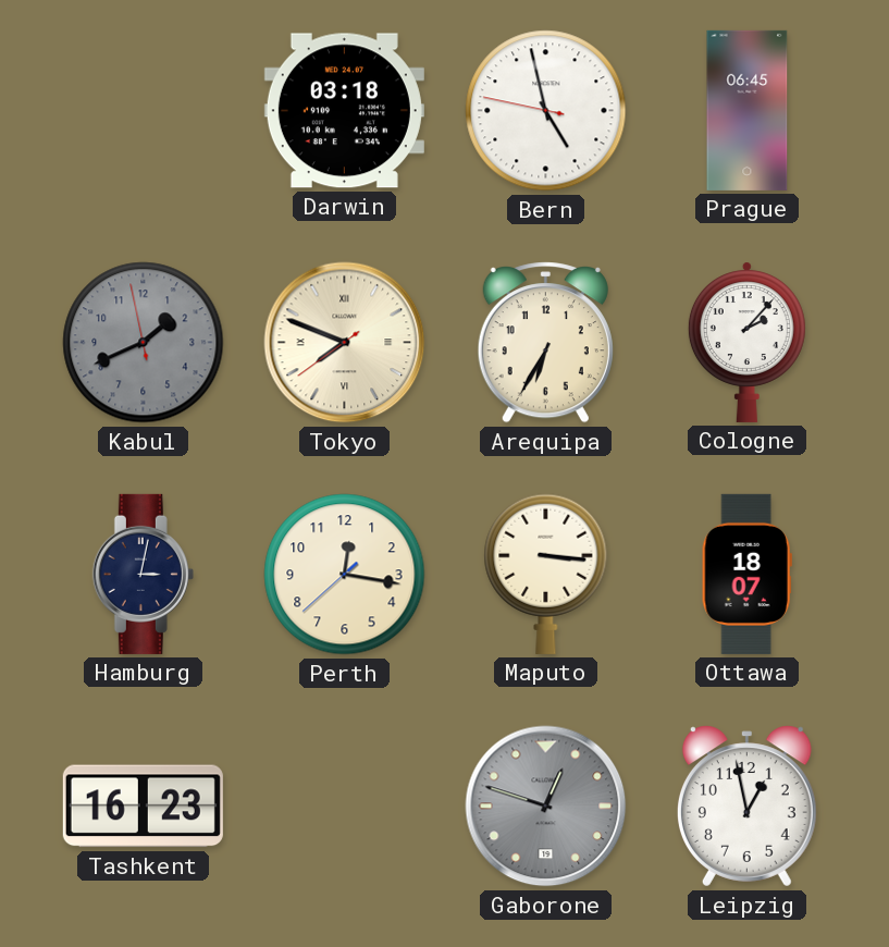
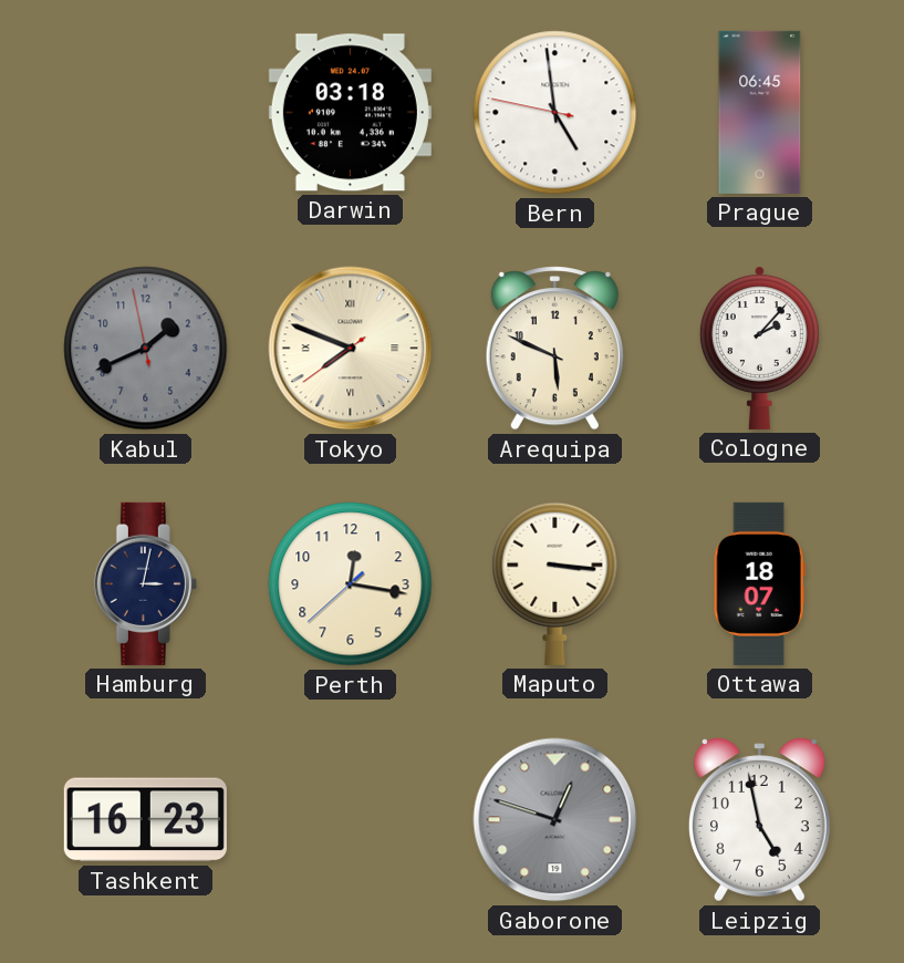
Bern: 4:57 -> 4:58
Arequipa: 6:35 -> 5:49
Leipzig: 12:58 -> 4:58
